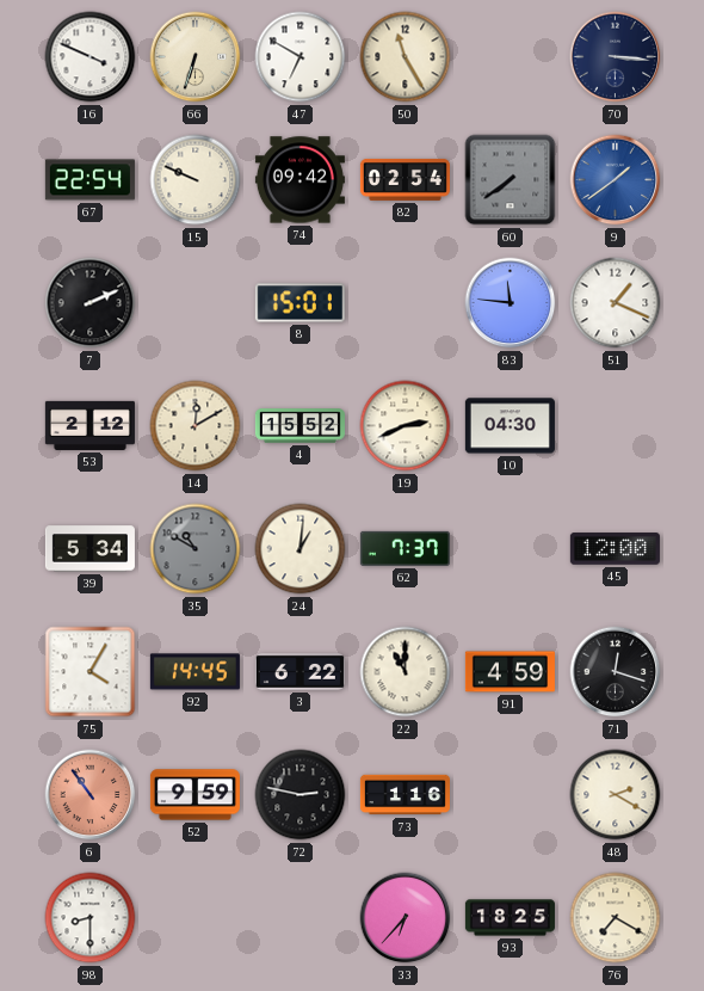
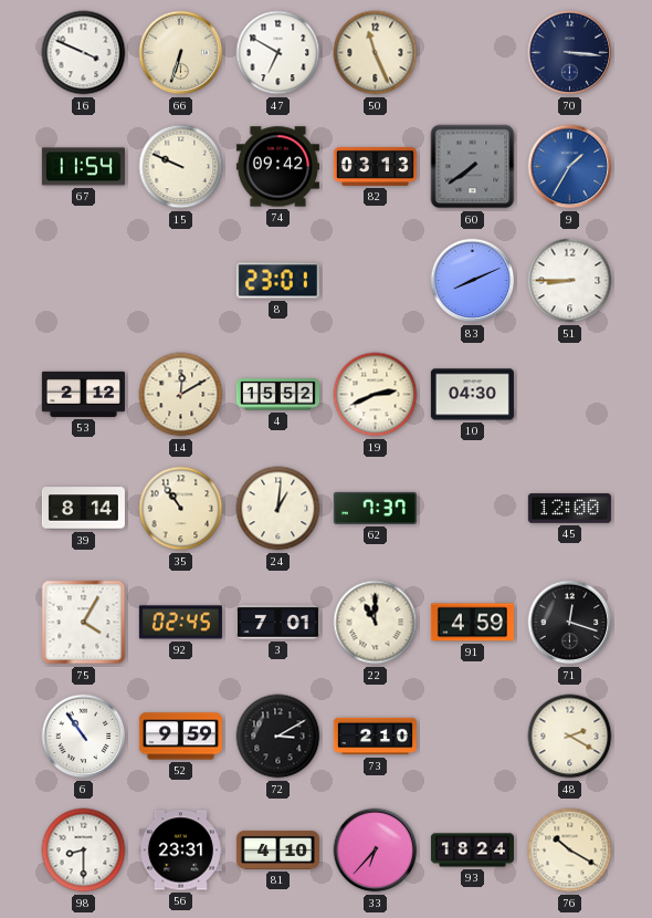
50: 11:25 -> 11:26
67: 22:54 -> 11:54
82: 02:54 -> 03:13
9: 1:39 -> 1:35
7: 2:11 -> none
8: 15:01 -> 23:01
83: 11:46 -> 8:11
51: 1:19 -> 8:45
39: 5:34 -> 8:14
35: 10:50 -> 10:54
35 dial: grey -> cream
92: 14:45 -> 02:45
3: 6:22 -> 7:01
6 dial: salmon -> white
72: 2:47 -> 3:10
73: 1:16 -> 2:10
56: none -> 23:31
81: none -> 4:10
93: 18:25 -> 18:24
76: 7:20 -> 10:20
